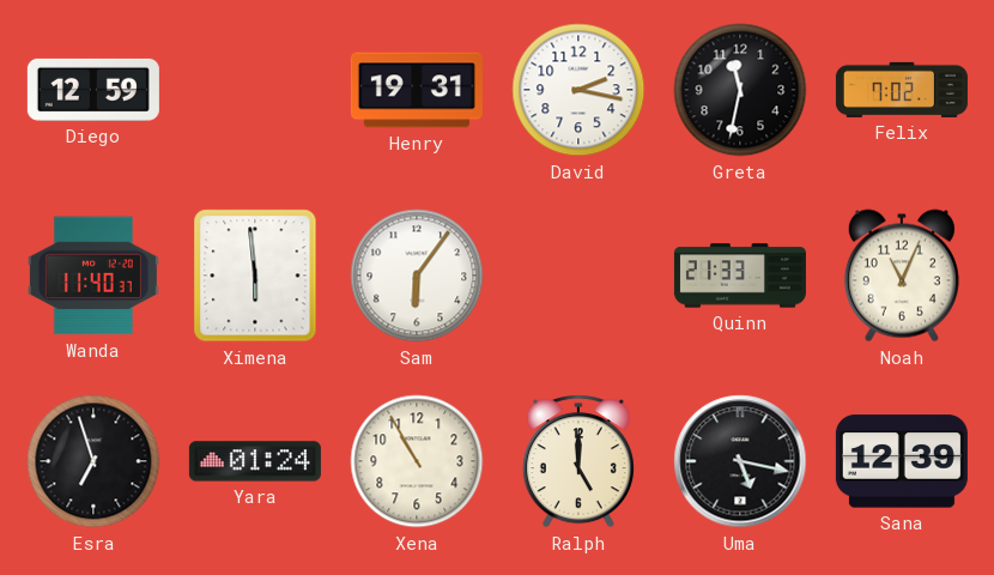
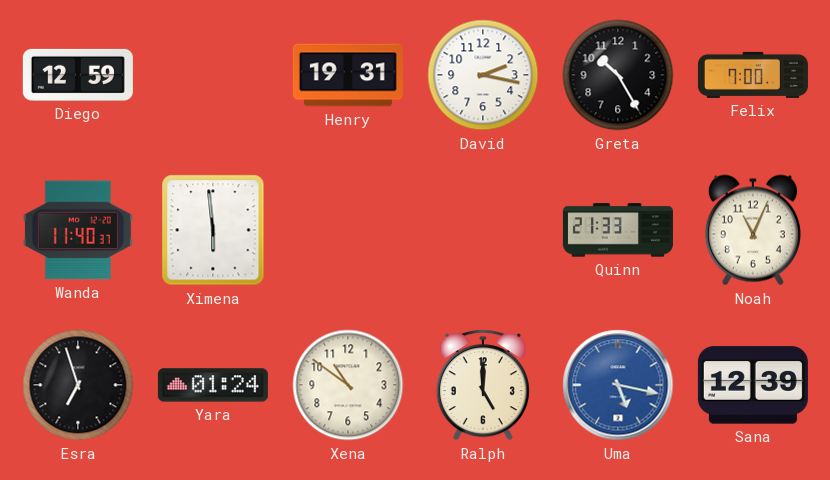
Greta: 11:32 -> 10:25
Felix: 7:02 -> 7:00
Sam: 6:06 -> none
Xena: 10:55 -> 10:51
Uma dial: black -> blue
